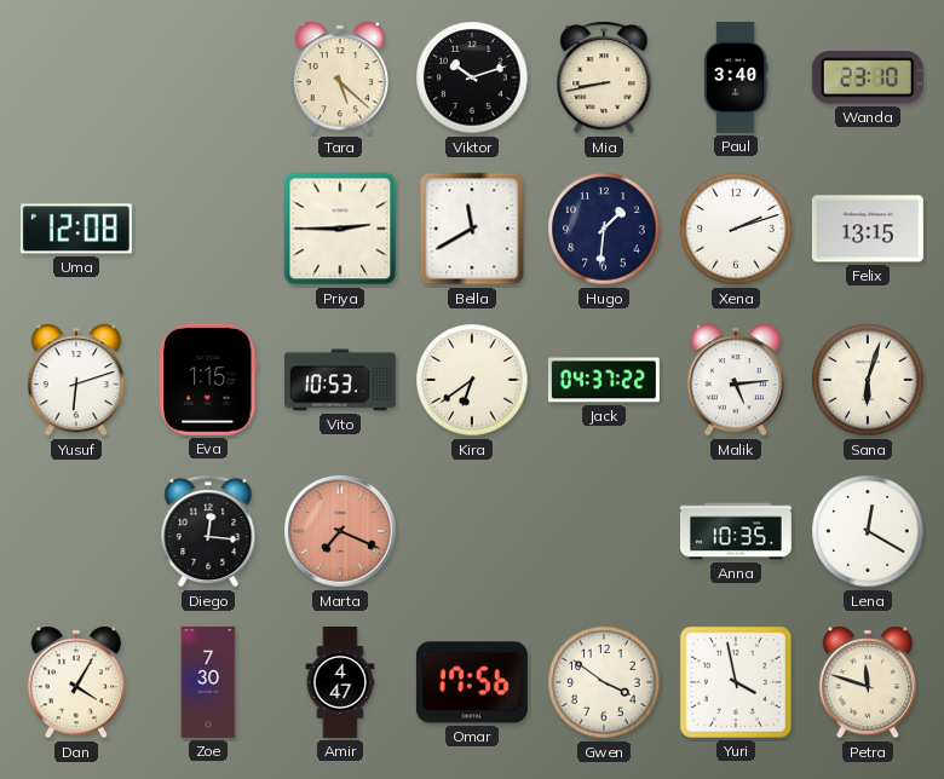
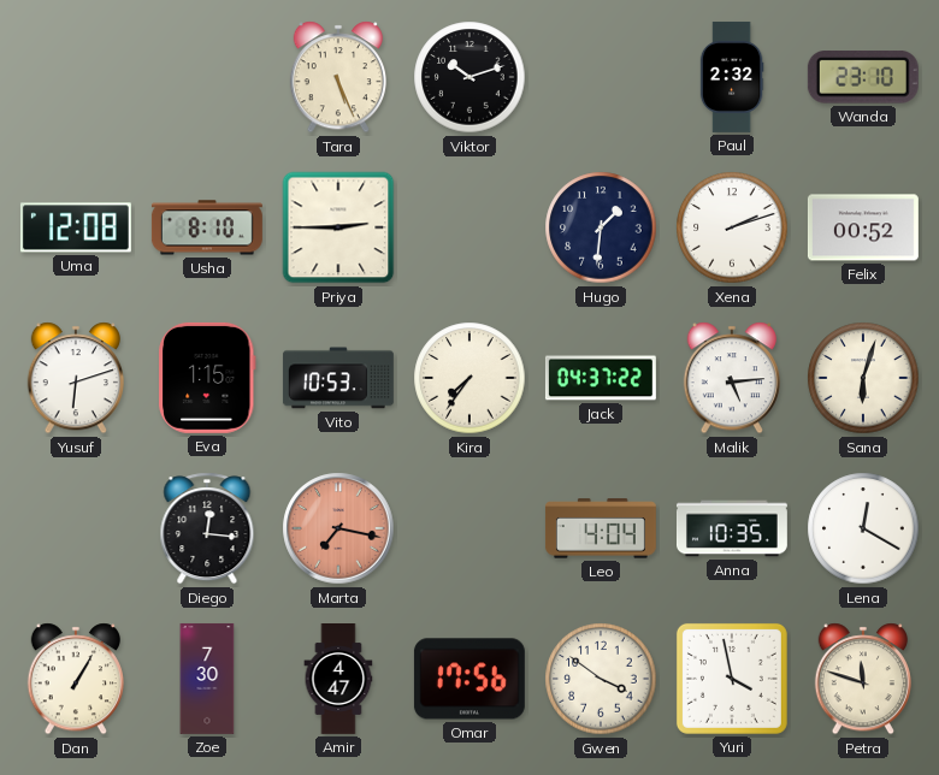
Tara: 5:22 -> 5:26
Mia: 8:43 -> none
Paul: 3:40 -> 2:32
Usha: none -> 8:10
Bella: 11:40 -> none
Felix: 13:15 -> 00:52
Kira: 6:39 -> 7:36
Marta: 7:19 -> 7:17
Leo: none -> 4:04
Dan: 4:05 -> 1:05
